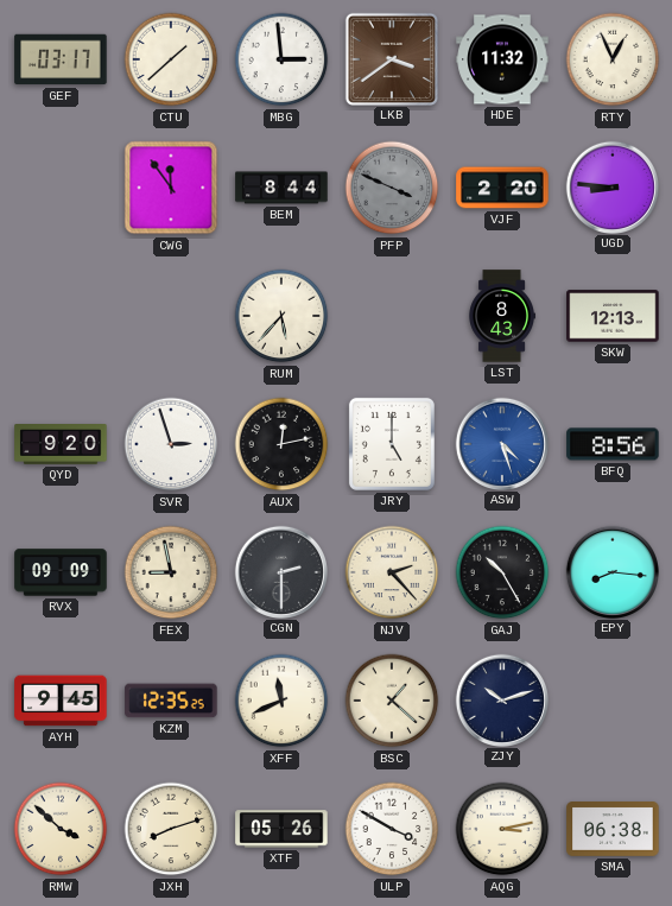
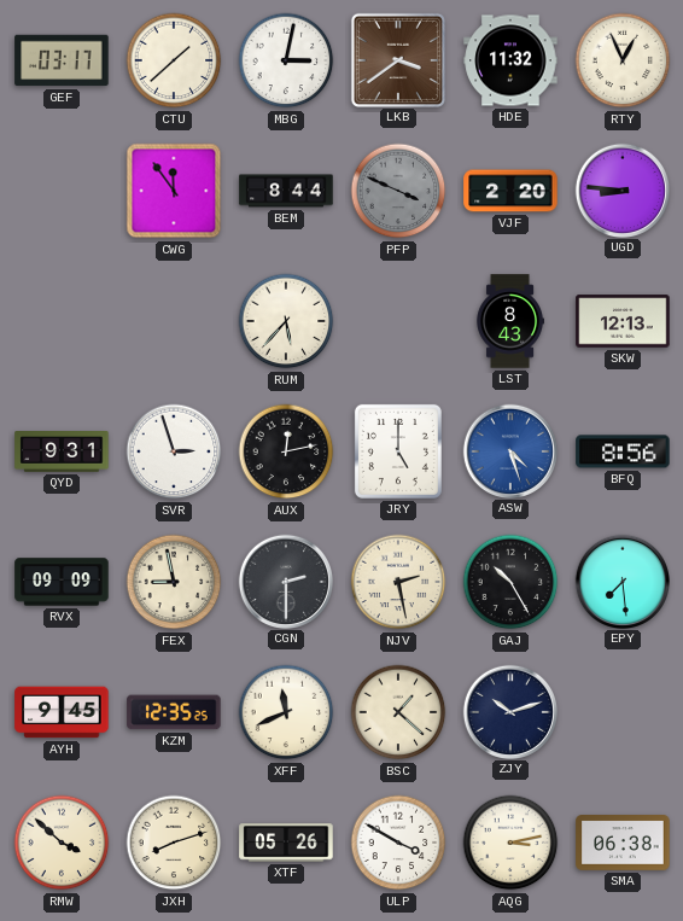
MBG: 2:59 -> 3:02
QYD: 9:20 -> 9:31
NJV: 2:23 -> 2:28
EPY: 8:16 -> 7:29
